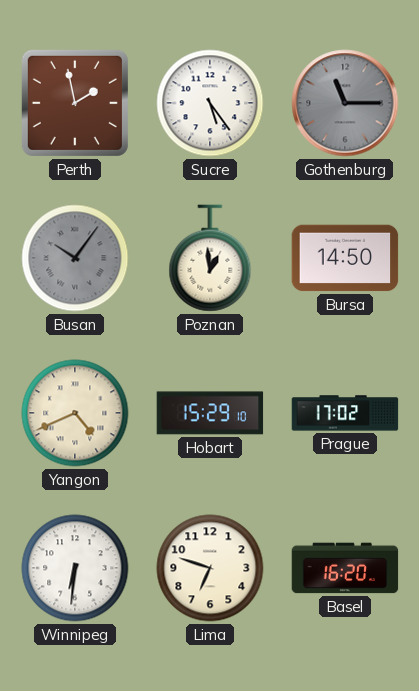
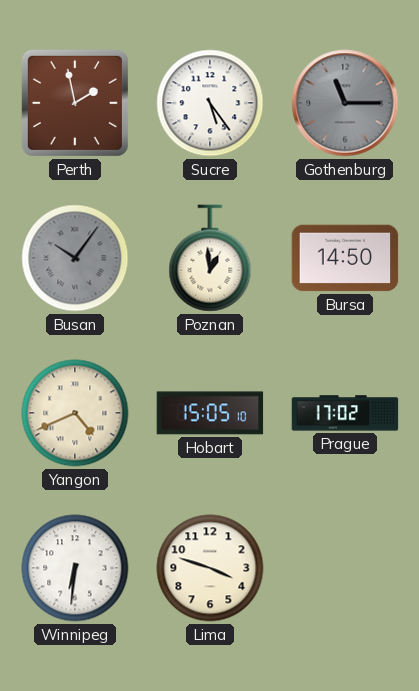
Hobart: 15:29 -> 15:05
Lima: 6:48 -> 3:48
Basel: 16:20 -> none
